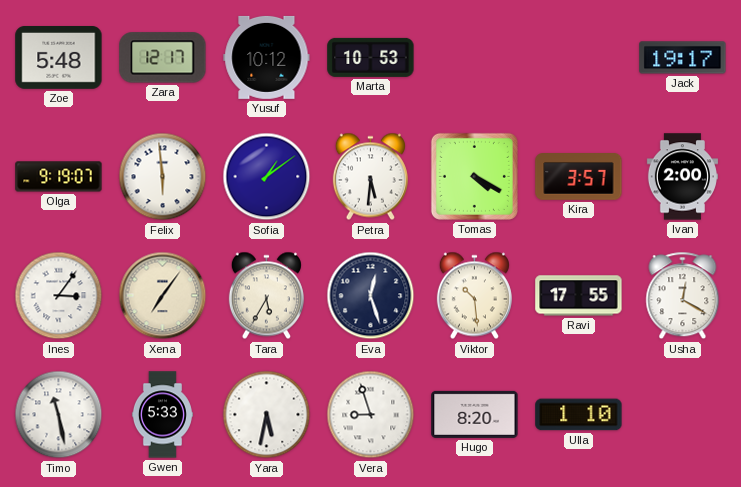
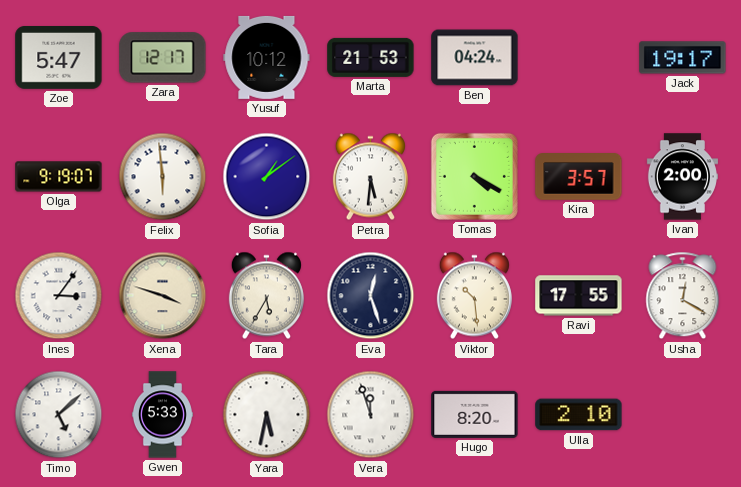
Zoe: 5:48 -> 5:47
Marta: 10:53 -> 21:53
Ben: none -> 04:24
Xena: 7:06 -> 3:48
Timo: 11:28 -> 5:08
Vera: 8:57 -> 11:57
Ulla: 1:10 -> 2:10
